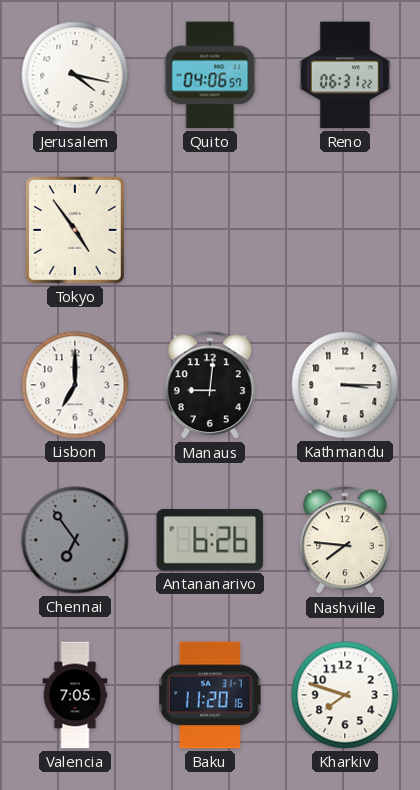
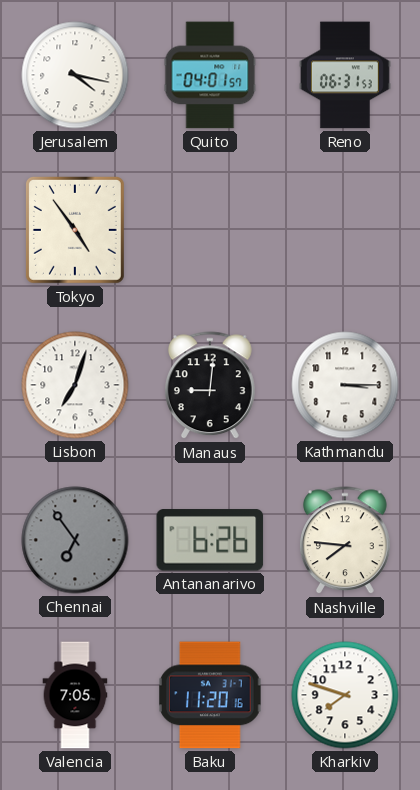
Quito: 04:06 -> 04:01
Reno: 06:31:22 -> 06:31:53
Lisbon: 7:00 -> 7:03
